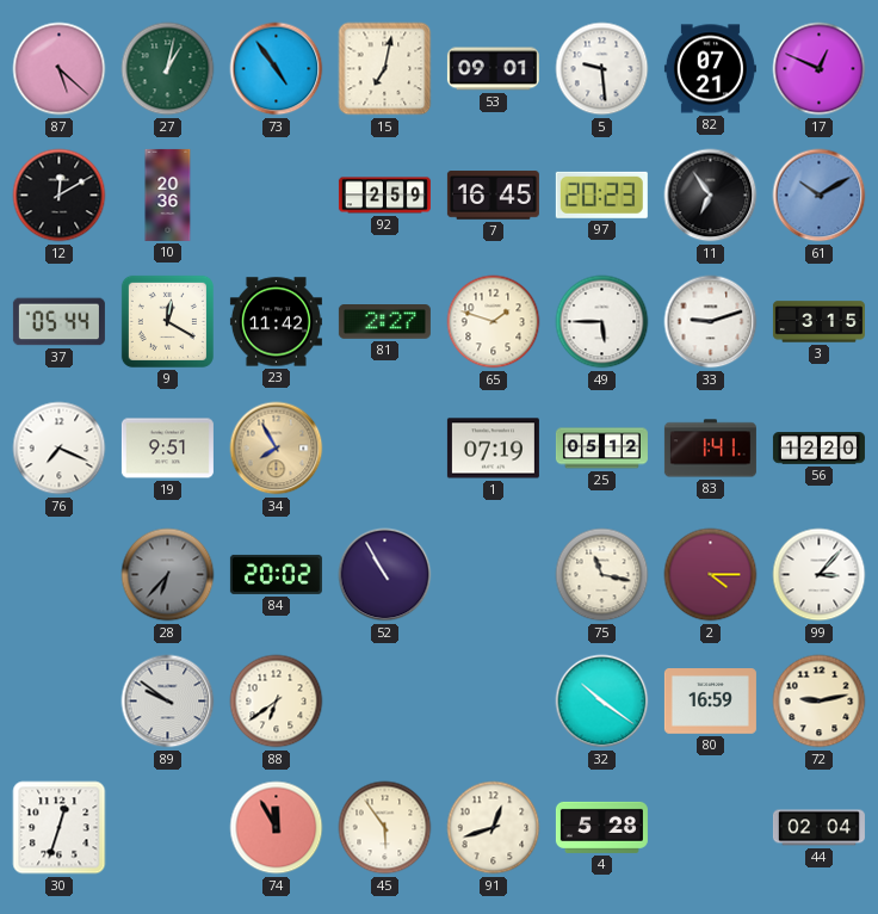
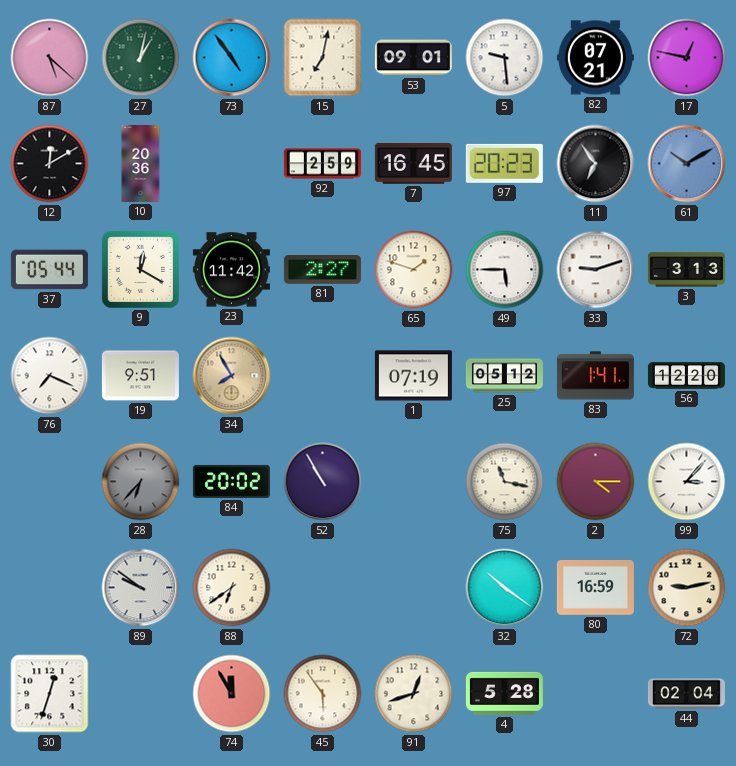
17: 12:49 -> 12:47
3: 3:15 -> 3:13
